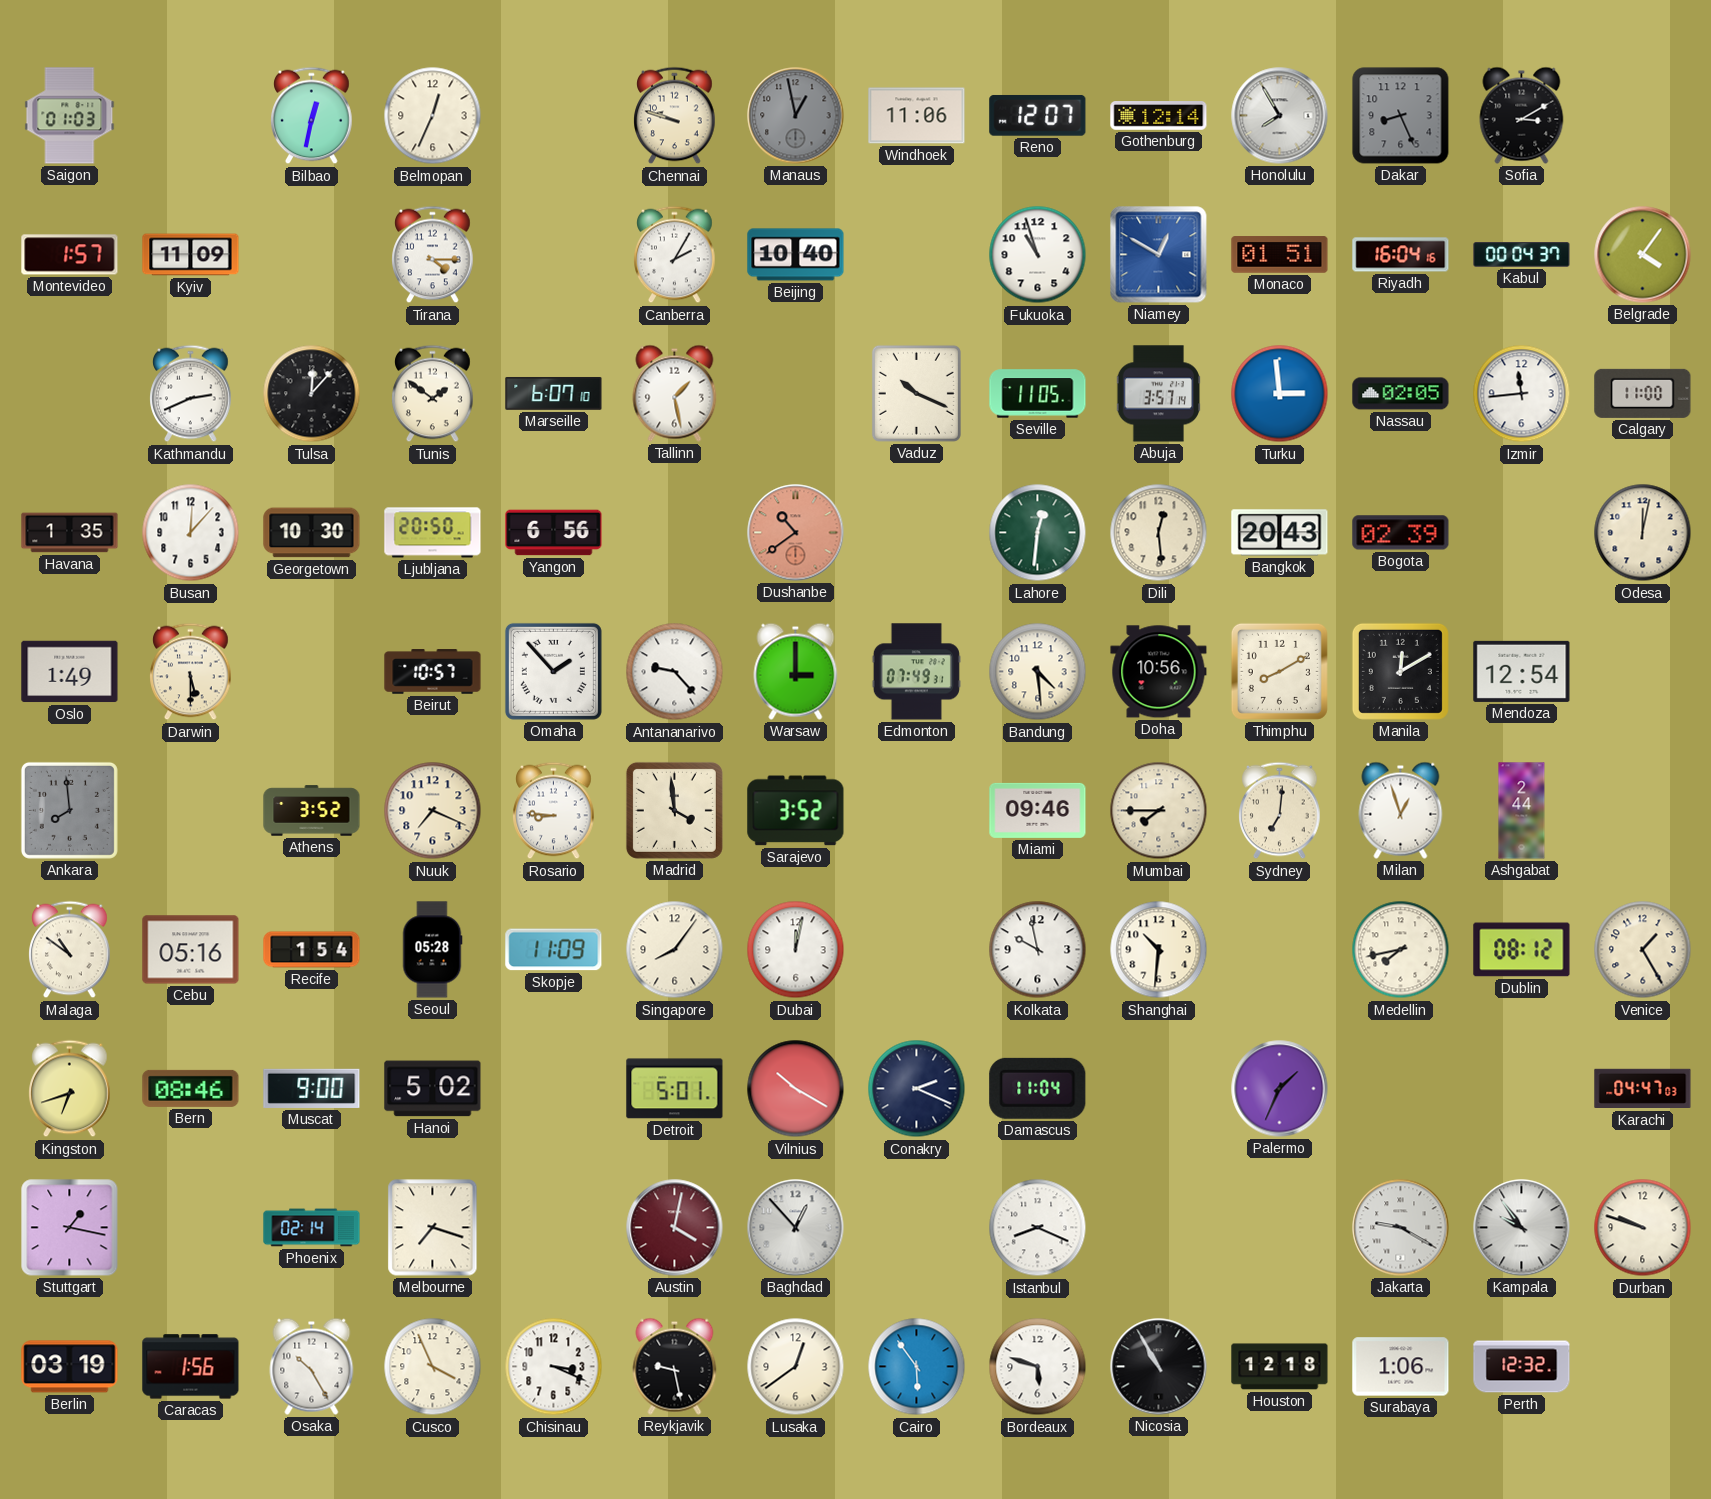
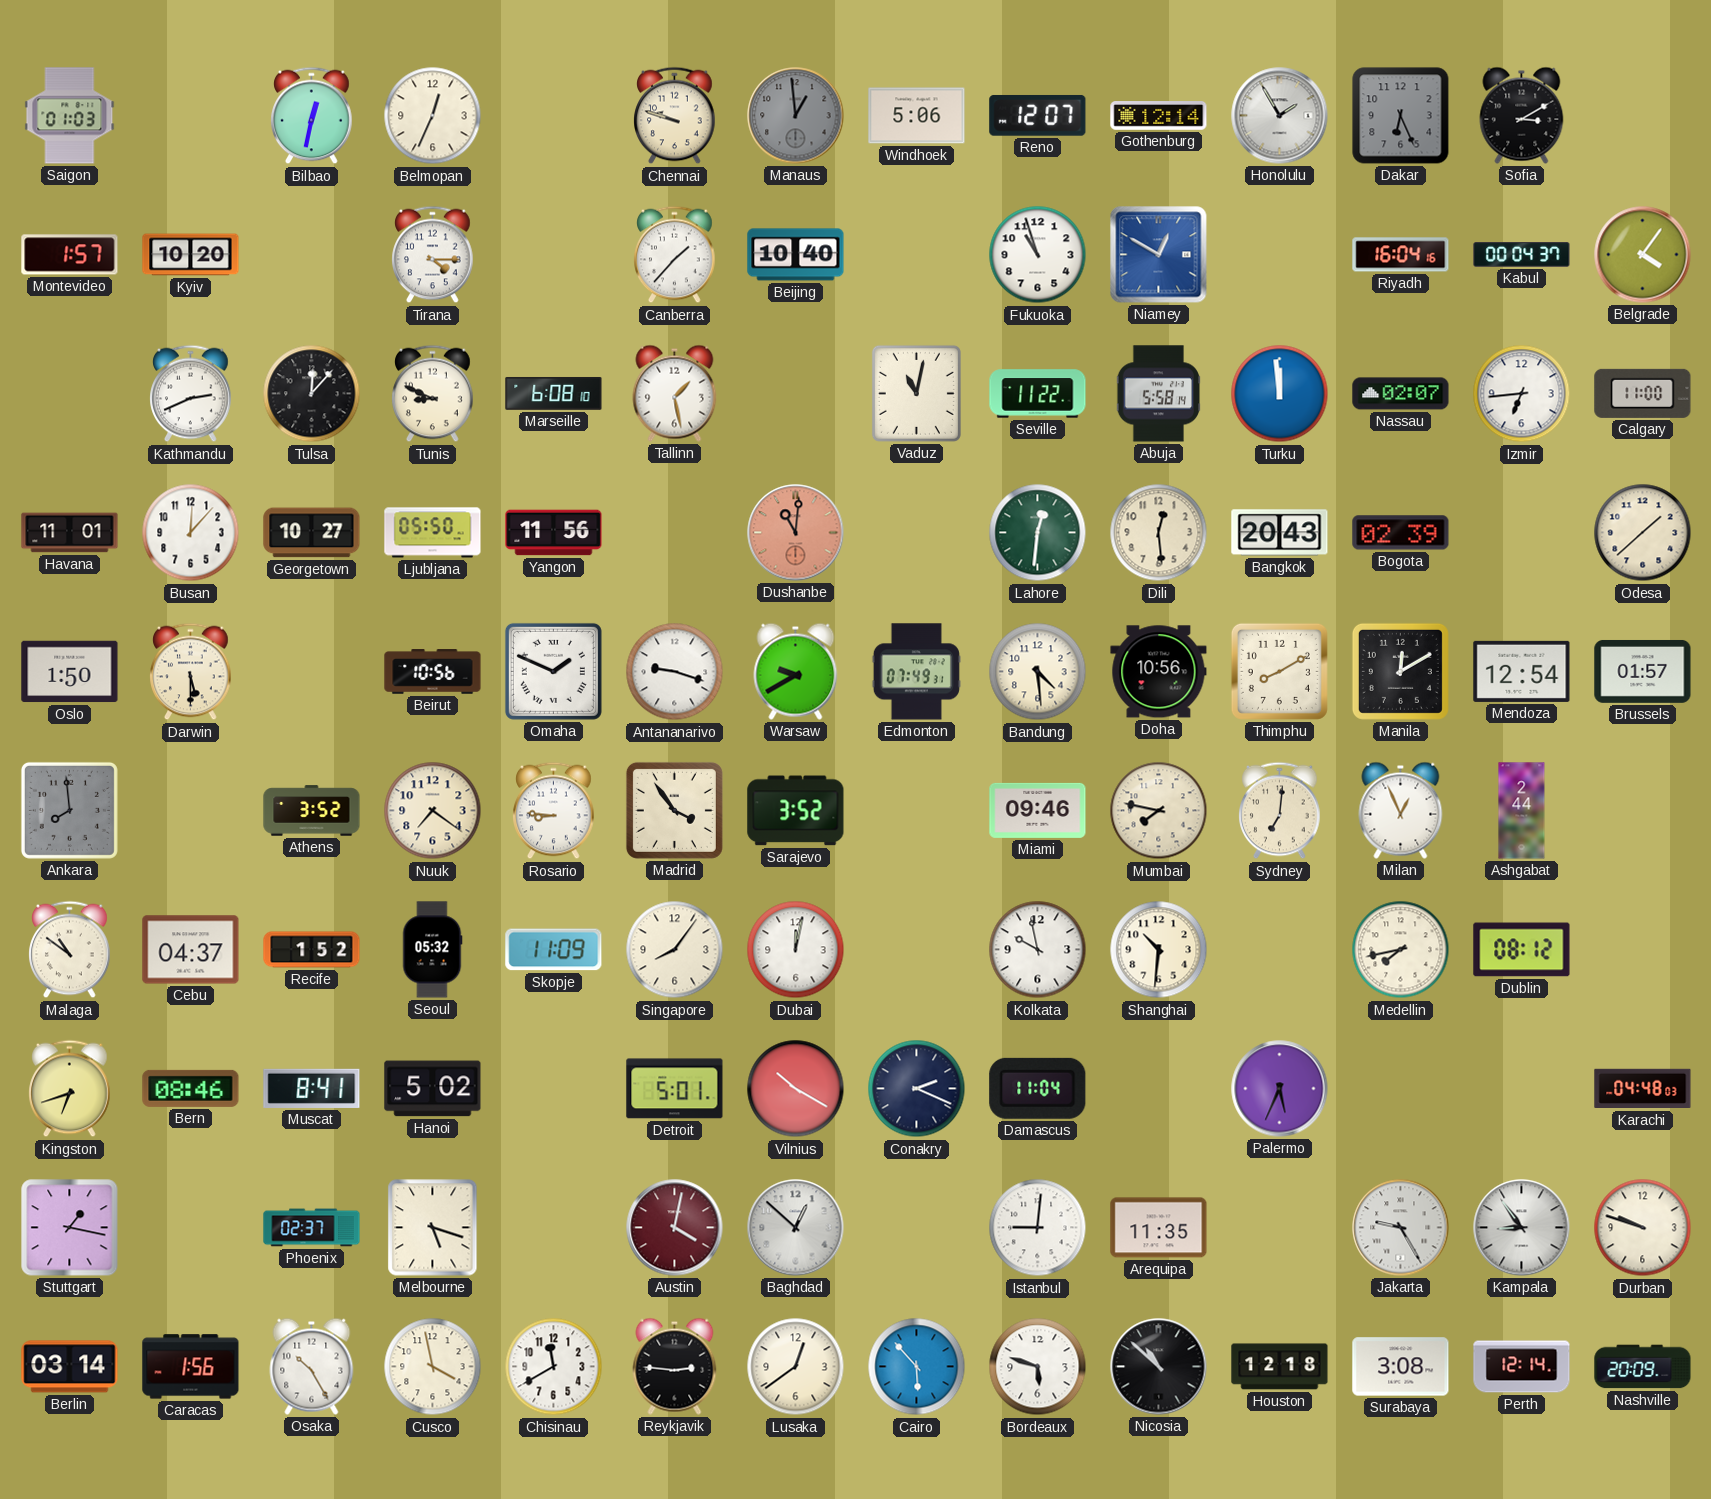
Manaus: 12:58 -> 12:59
Windhoek: 11:06 -> 5:06
Honolulu: 7:55 -> 1:55
Dakar: 8:26 -> 6:26
Kyiv: 11:09 -> 10:20
Canberra: 2:05 -> 1:37
Monaco: 01:51 -> none
Tunis: 1:51 -> 8:49
Marseille: 6:07 -> 6:08
Vaduz: 10:19 -> 11:02
Seville: 11:05 -> 11:22
Abuja: 3:57 -> 5:58
Turku: 2:59 -> 11:59
Nassau: 02:05 -> 02:07
Izmir: 11:44 -> 6:44
Havana: 1:35 -> 11:01
Georgetown: 10:30 -> 10:27
Ljubljana: 20:50 -> 05:50
Yangon: 6:56 -> 11:56
Dushanbe: 10:39 -> 11:01
Odesa: 12:02 -> 1:38
Oslo: 1:49 -> 1:50
Beirut: 10:57 -> 10:56
Omaha: 1:53 -> 1:49
Antananarivo: 9:23 -> 9:18
Warsaw: 3:00 -> 9:40
Brussels: none -> 01:57
Nuuk: 7:19 -> 7:21
Madrid: 3:59 -> 3:54
Mumbai: 7:45 -> 7:47
Milan: 12:57 -> 12:56
Cebu: 05:16 -> 04:37
Recife: 1:54 -> 1:52
Seoul: 05:28 -> 05:32
Venice: 1:25 -> none
Muscat: 9:00 -> 8:41
Palermo: 1:34 -> 5:34
Karachi: 04:47 -> 04:48
Phoenix: 02:14 -> 02:37
Melbourne: 7:18 -> 5:18
Baghdad: 12:53 -> 12:52
Istanbul: 8:19 -> 9:01
Arequipa: none -> 11:35
Jakarta: 9:20 -> 9:25
Kampala: 9:54 -> 8:54
Berlin: 03:19 -> 03:14
Cusco: 3:56 -> 3:58
Chisinau: 3:19 -> 11:40
Reykjavik: 9:28 -> 2:46
Cairo: 5:54 -> 5:53
Nicosia: 10:55 -> 10:52
Surabaya: 1:06 -> 3:08
Perth: 12:32 -> 12:14
Nashville: none -> 20:09
